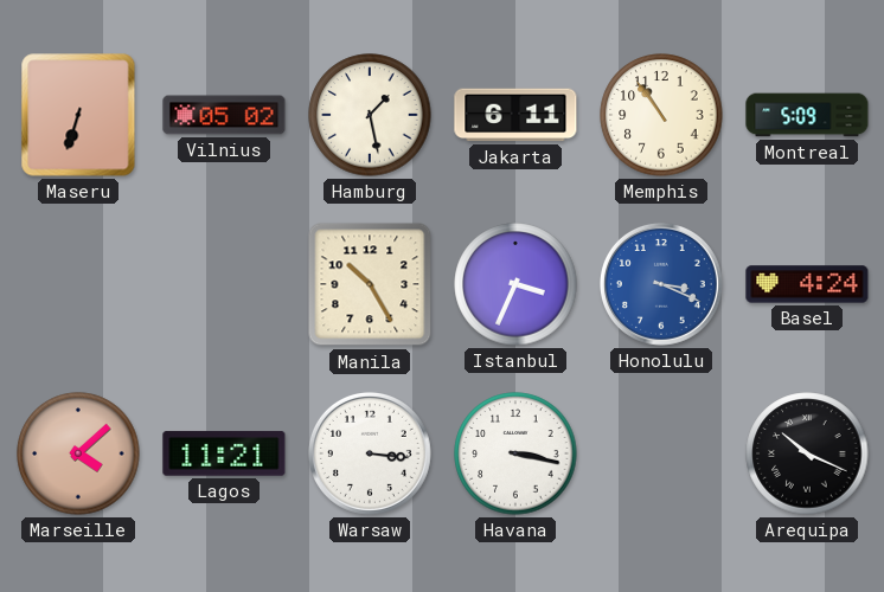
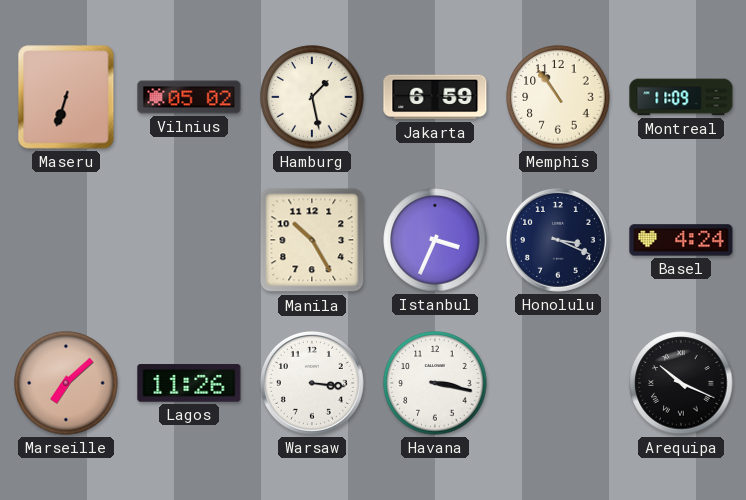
Jakarta: 6:11 -> 6:59
Montreal: 5:09 -> 11:09
Honolulu dial: blue -> navy
Marseille: 4:08 -> 7:08
Lagos: 11:21 -> 11:26
